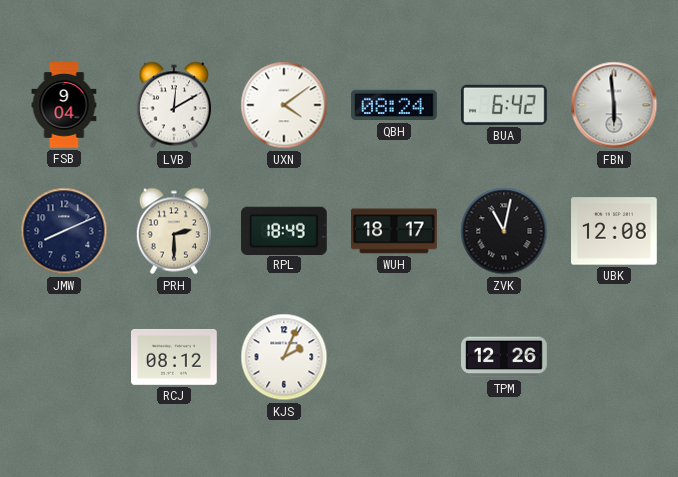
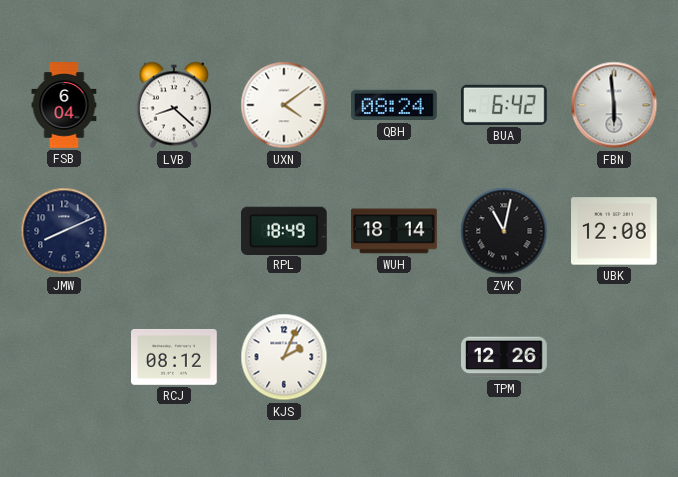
FSB: 9:04 -> 6:04
LVB: 12:10 -> 8:22
PRH: 2:30 -> none
WUH: 18:17 -> 18:14
